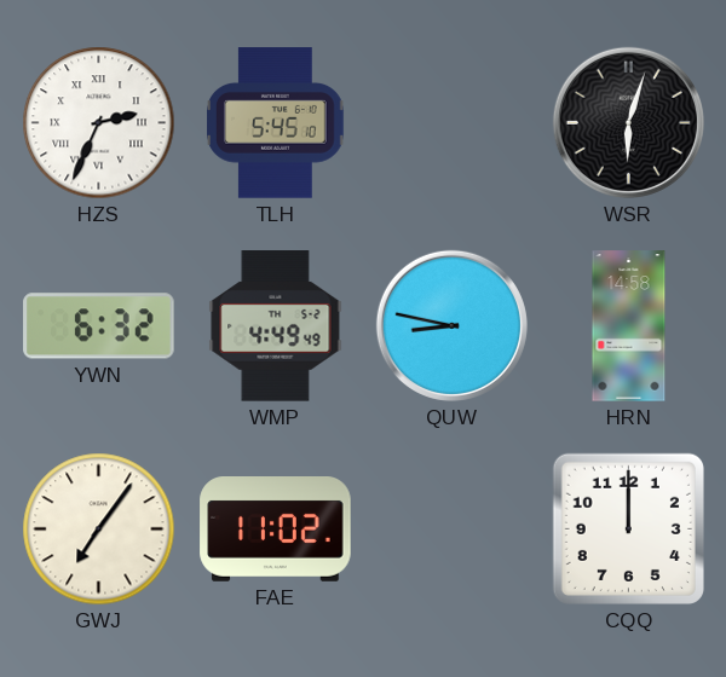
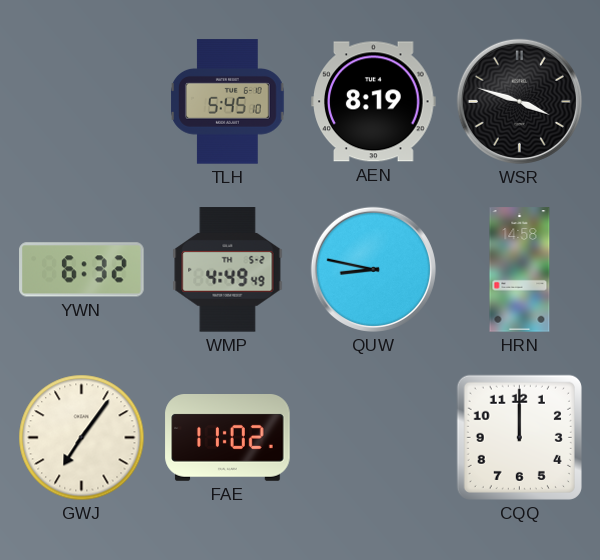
HZS: 2:34 -> none
AEN: none -> 8:19
WSR: 6:03 -> 3:48
